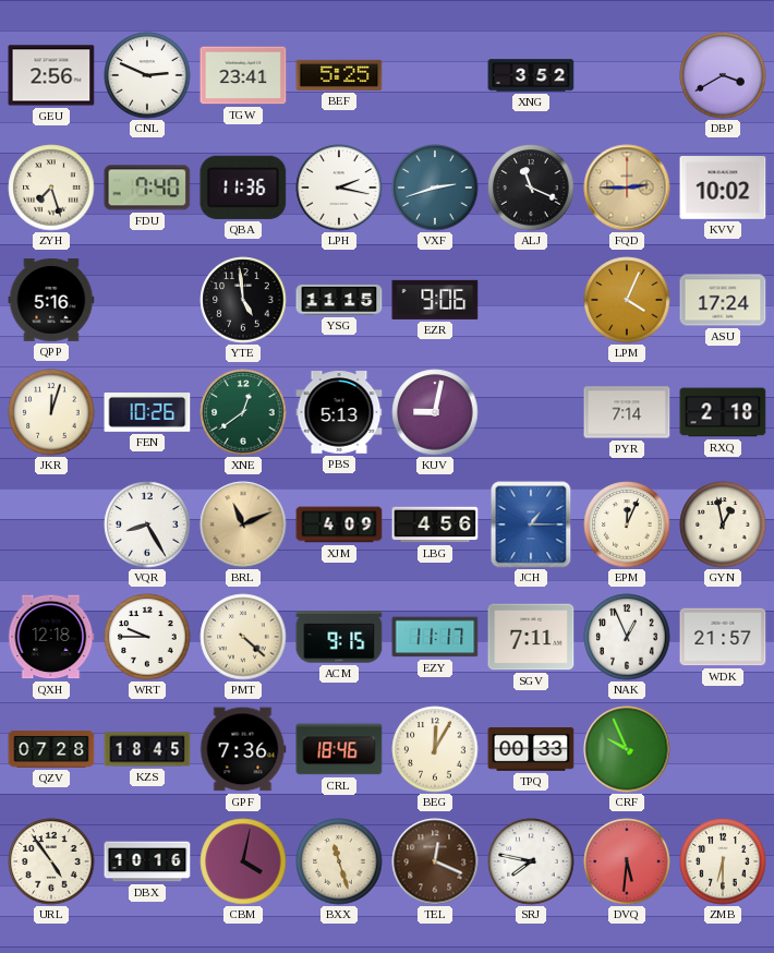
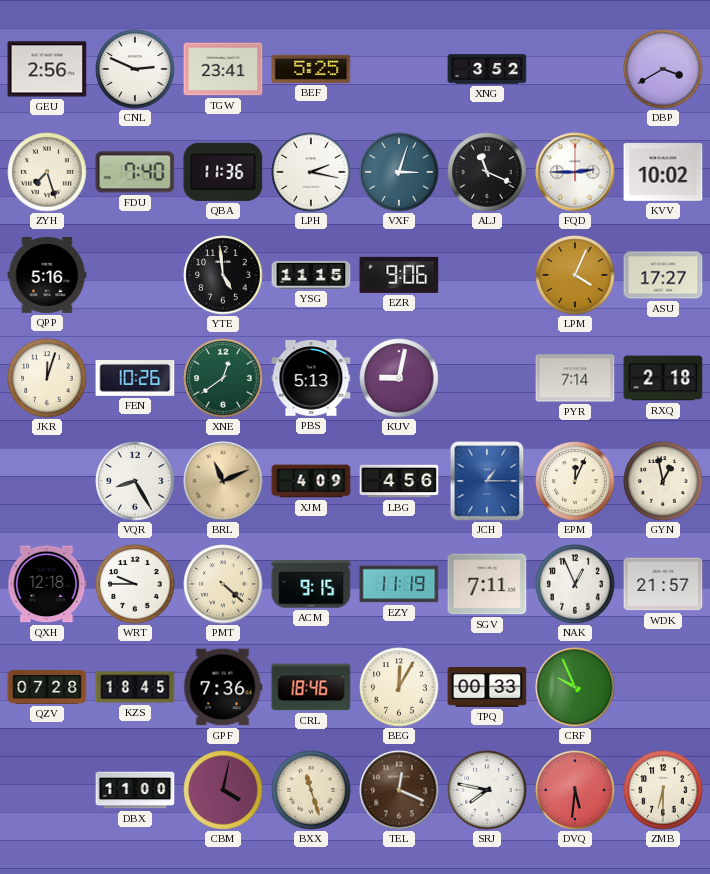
VXF: 2:42 -> 3:03
FQD dial: champagne -> white
ASU: 17:24 -> 17:27
EZY: 11:17 -> 11:19
URL: 4:54 -> none
DBX: 10:16 -> 11:00
